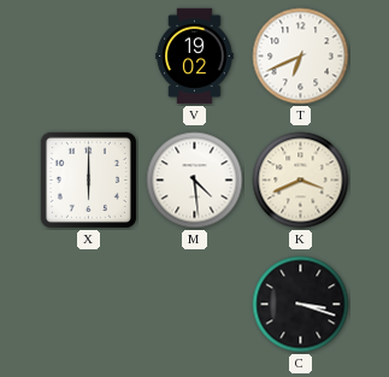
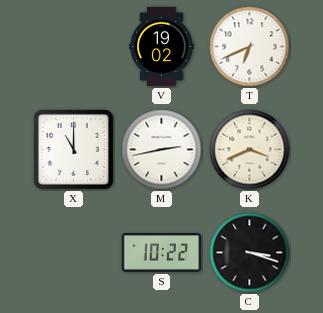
X: 6:00 -> 11:00
M: 4:29 -> 2:43
S: none -> 10:22
